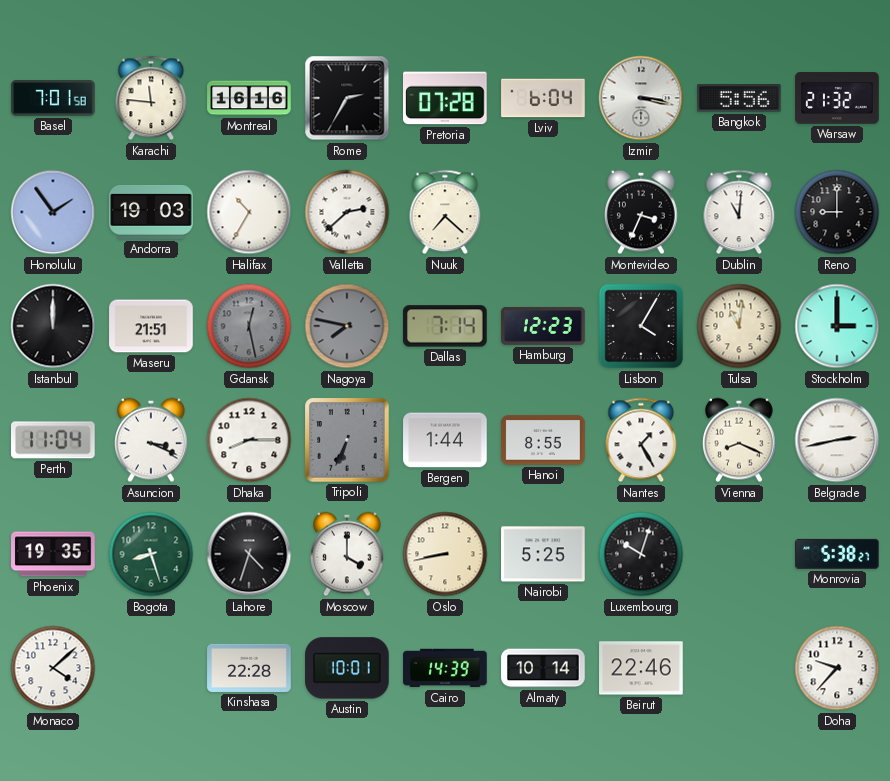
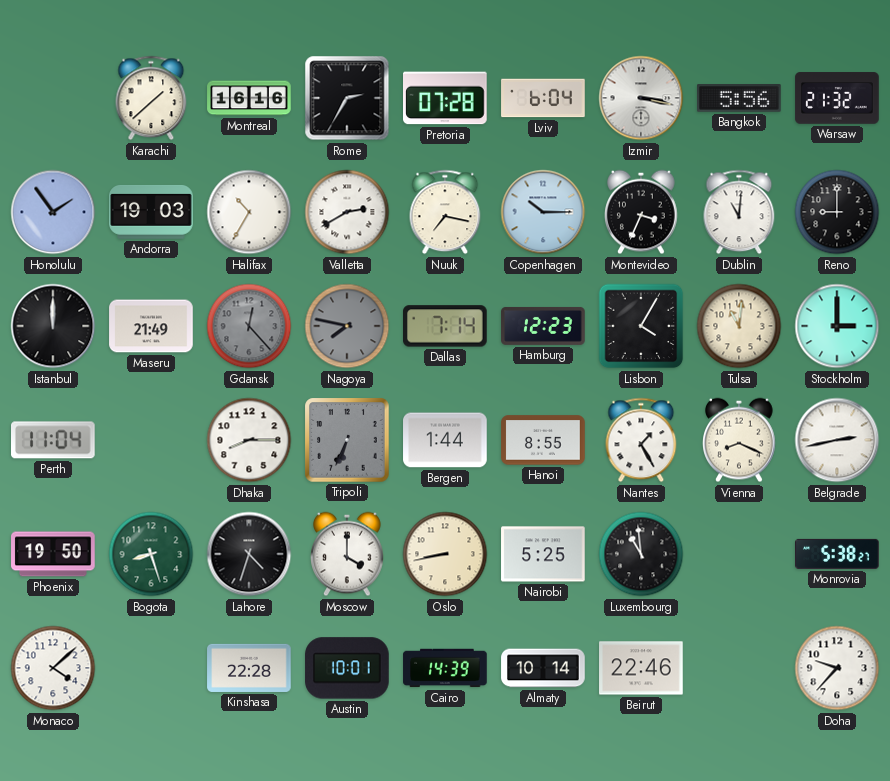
Basel: 7:01 -> none
Karachi: 11:46 -> 1:38
Valletta: 2:38 -> 2:40
Nuuk: 7:22 -> 7:17
Copenhagen: none -> 10:15
Maseru: 21:51 -> 21:49
Gdansk: 12:28 -> 12:23
Asuncion: 3:19 -> none
Phoenix: 19:35 -> 19:50
Luxembourg: 10:03 -> 10:59
